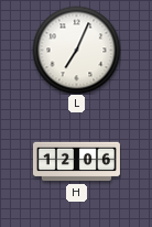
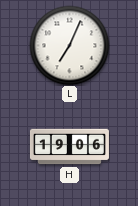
H: 12:06 -> 19:06
